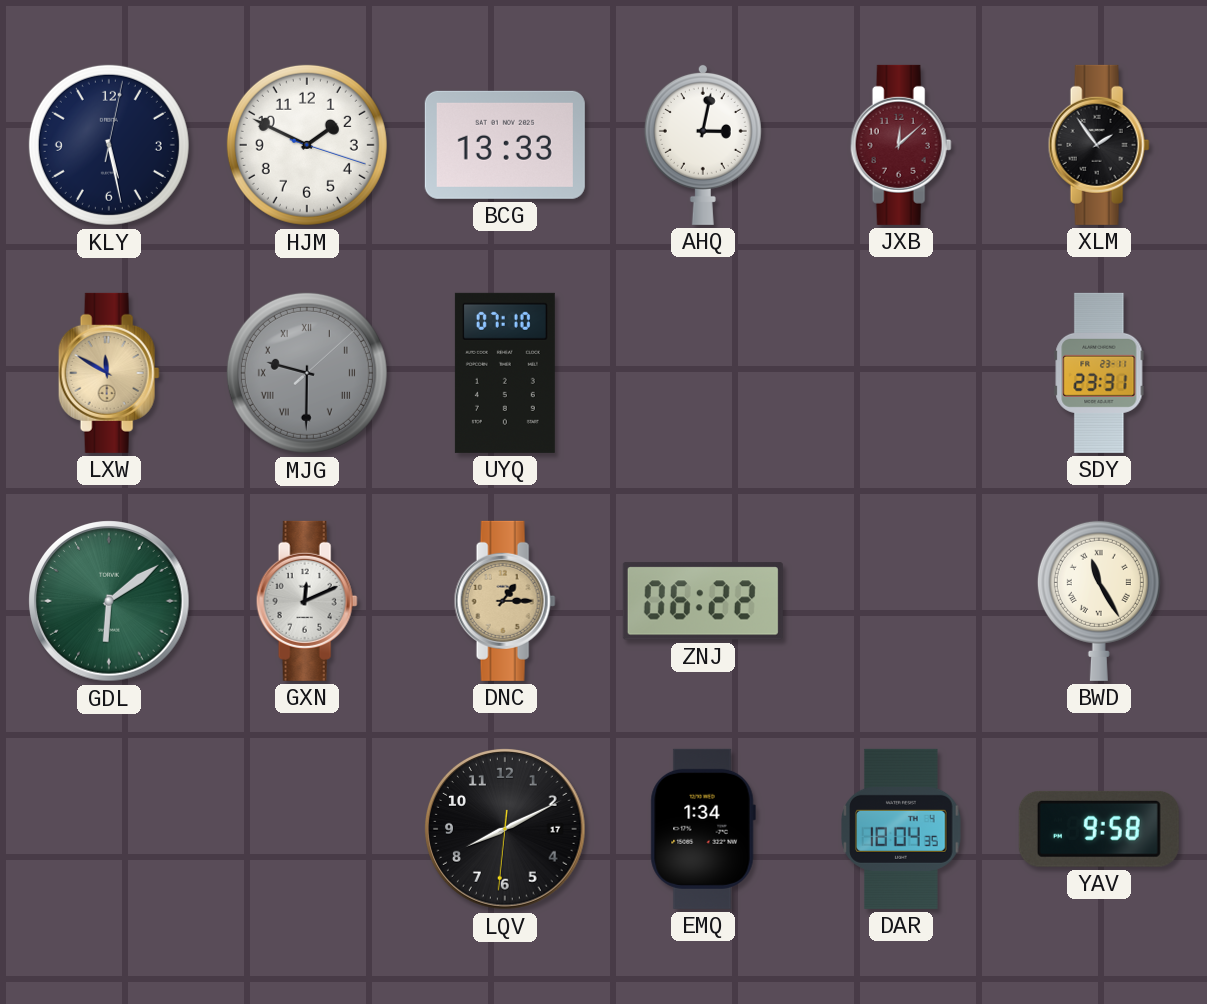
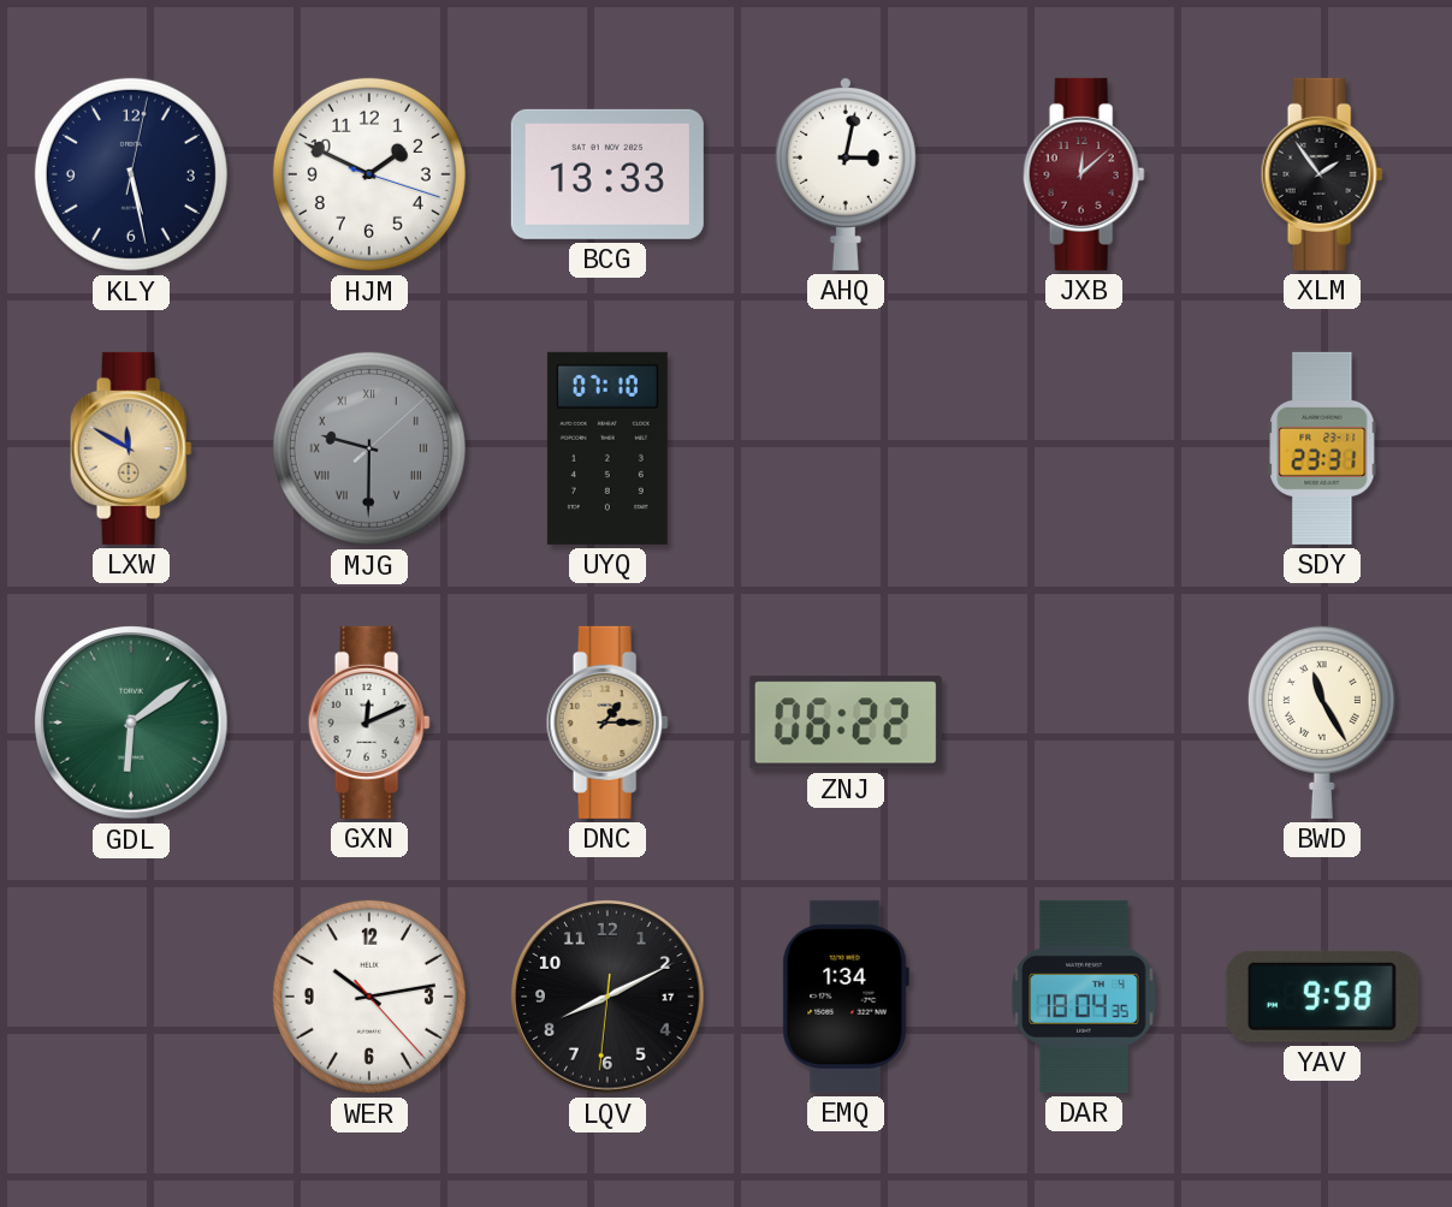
WER: none -> 10:13
